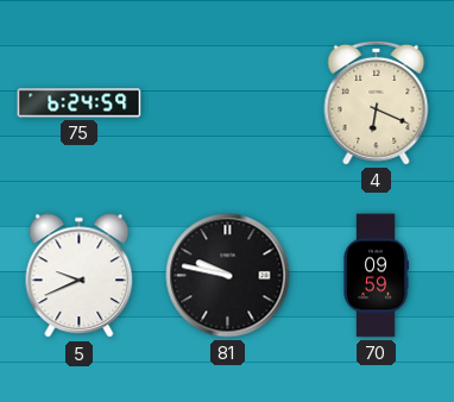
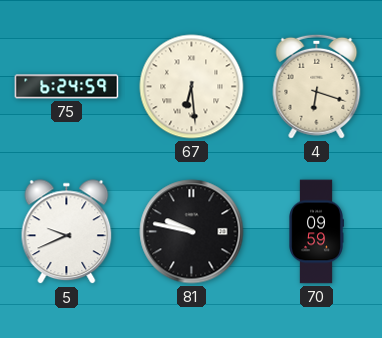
67: none -> 6:29
4: 6:19 -> 6:18
